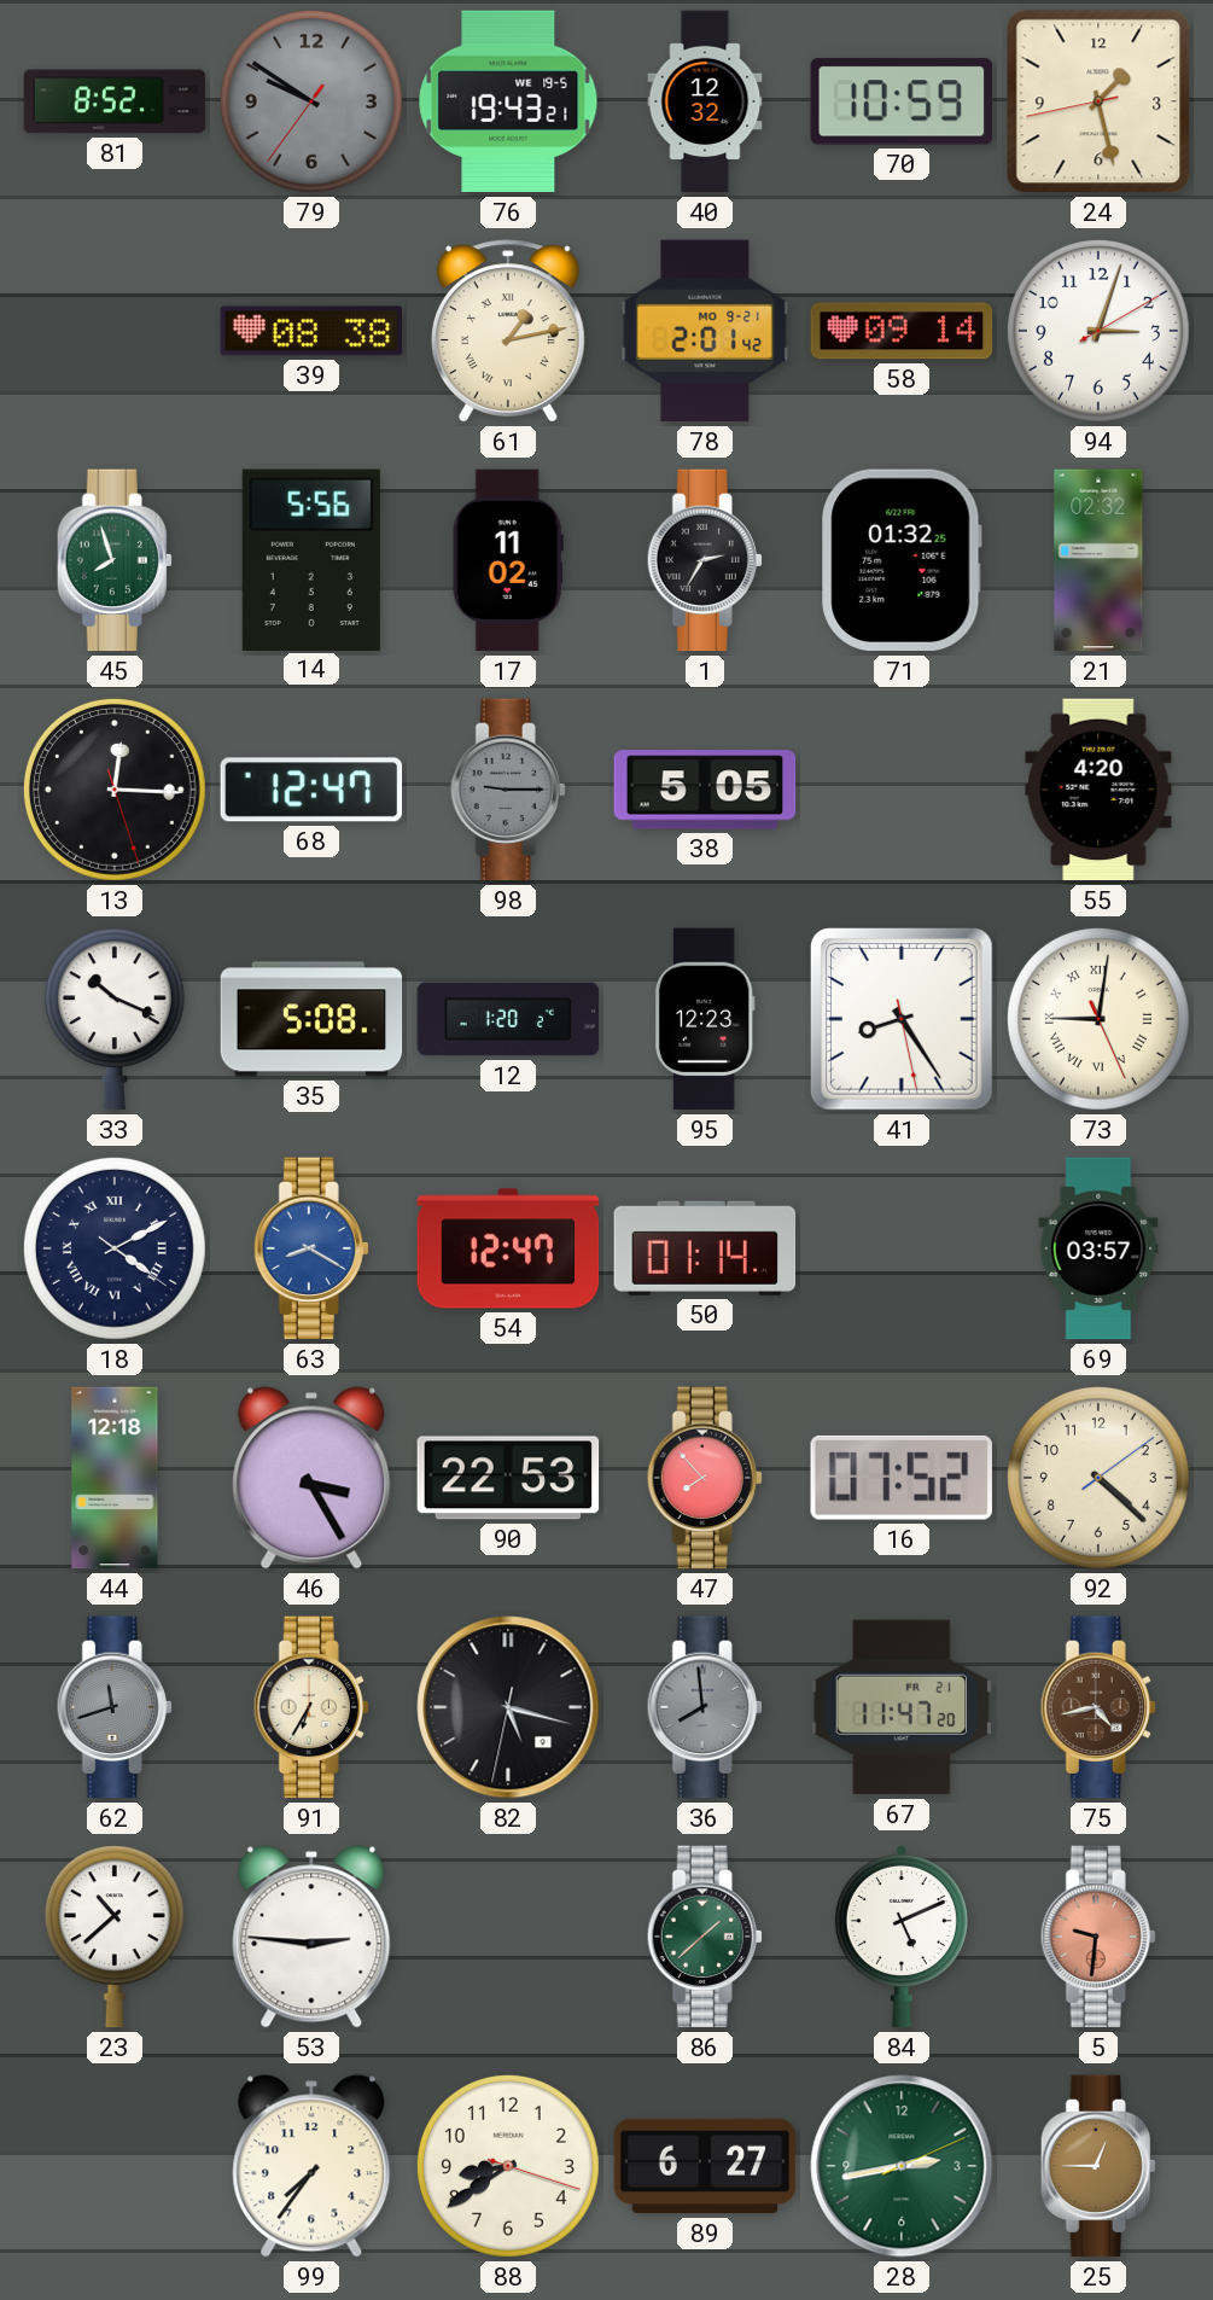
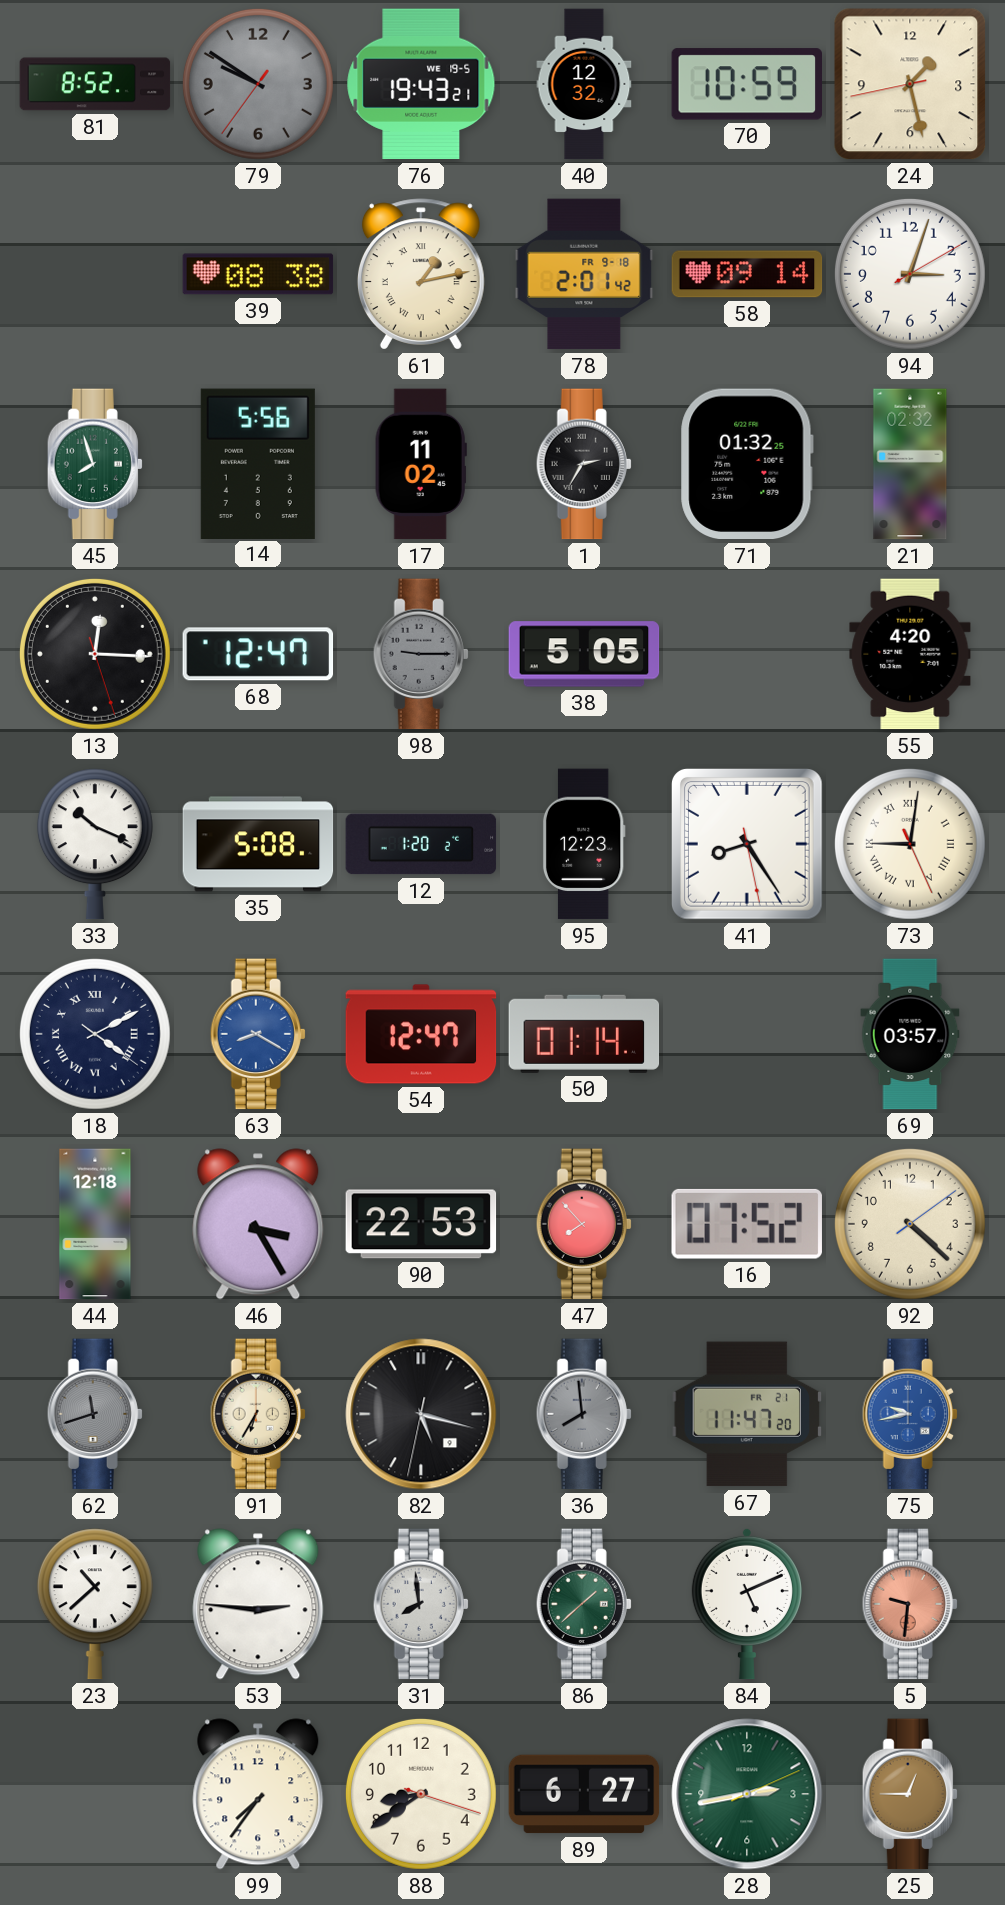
78 date: MO 9-21 -> FR 9-18
75: 4:43 -> 9:43
75 dial: brown -> blue
31: none -> 7:59
